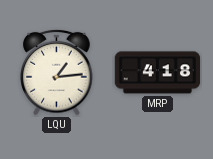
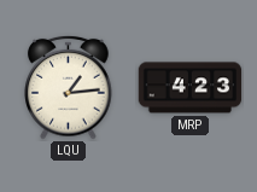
MRP: 4:18 -> 4:23
